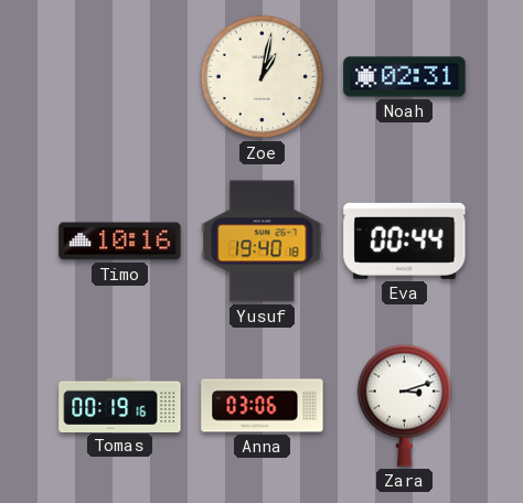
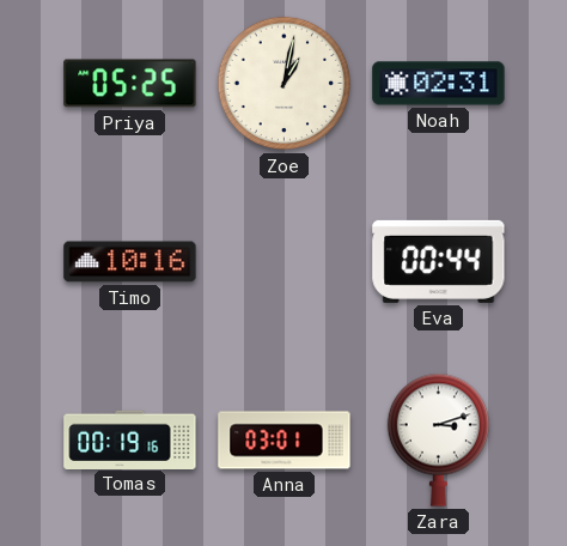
Priya: none -> 05:25
Yusuf: 19:40 -> none
Anna: 03:06 -> 03:01
